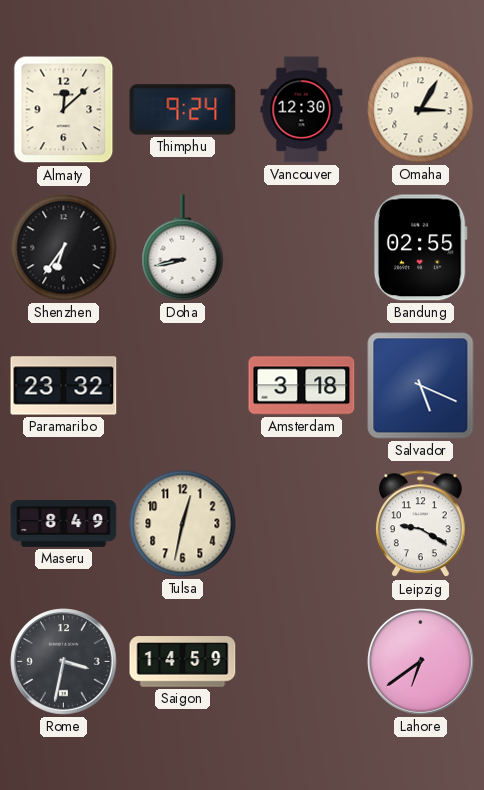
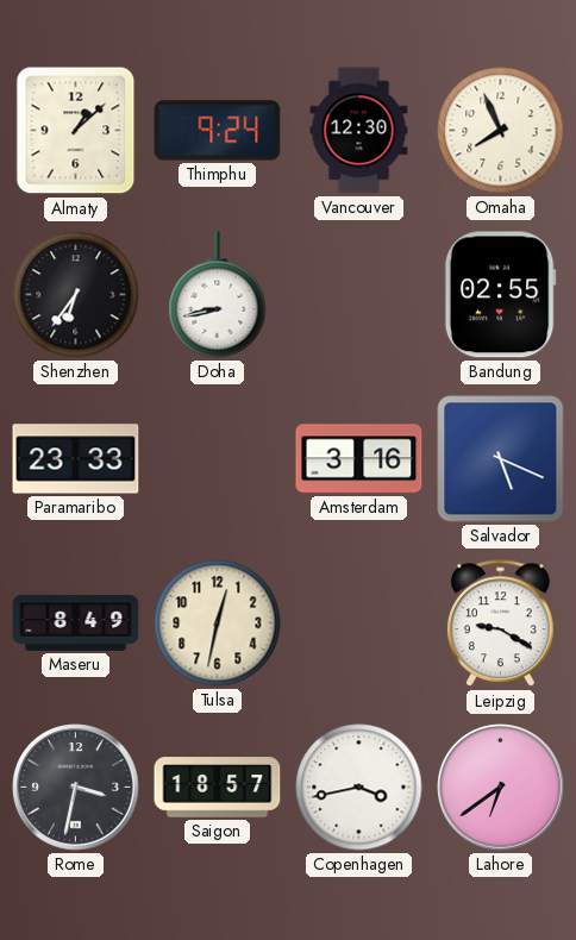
Almaty: 12:08 -> 1:08
Omaha: 3:05 -> 7:56
Paramaribo: 23:32 -> 23:33
Amsterdam: 3:18 -> 3:16
Saigon: 14:59 -> 18:57
Copenhagen: none -> 3:43
